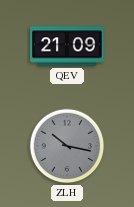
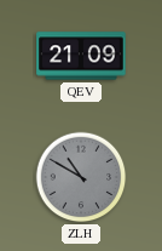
ZLH: 10:17 -> 10:50
